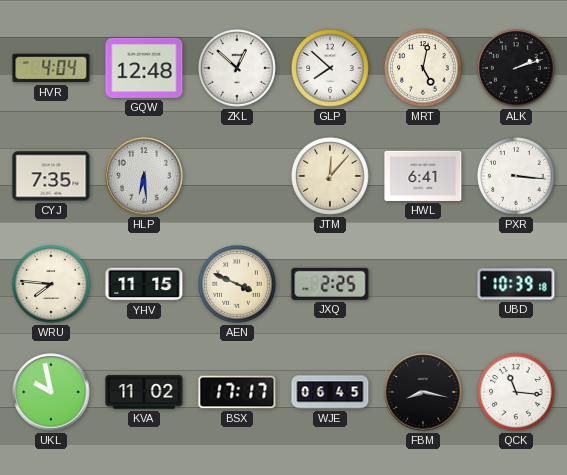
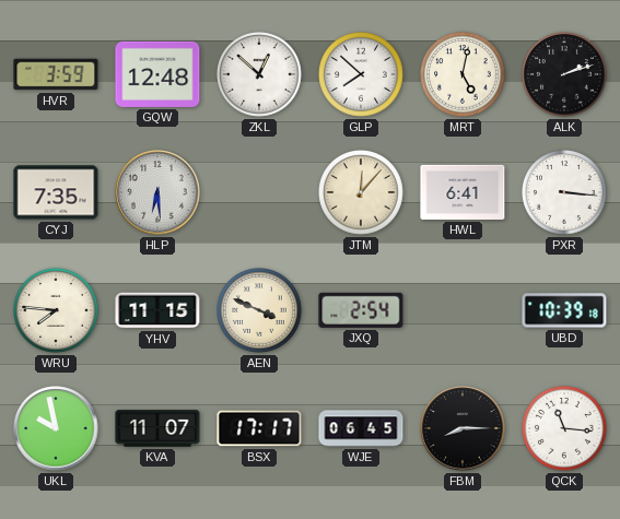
HVR: 4:04 -> 3:59
JXQ: 2:25 -> 2:54
KVA: 11:02 -> 11:07
FBM: 8:17 -> 8:15
